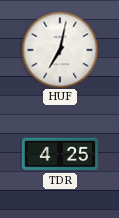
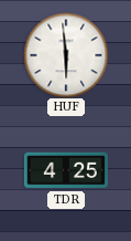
HUF: 7:02 -> 5:59
